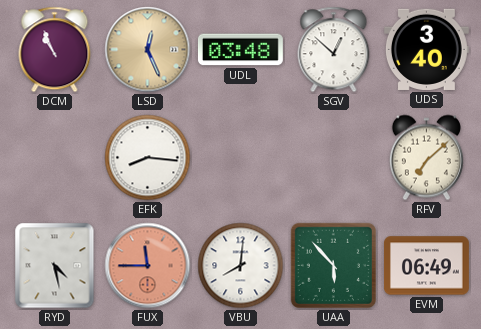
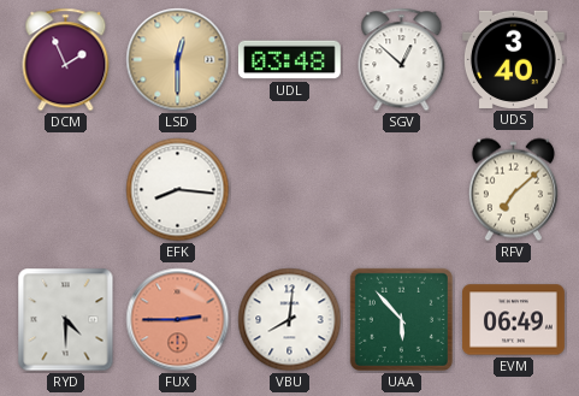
DCM: 10:56 -> 1:56
LSD: 12:26 -> 12:30
RYD: 4:28 -> 4:30
FUX: 11:45 -> 2:45
